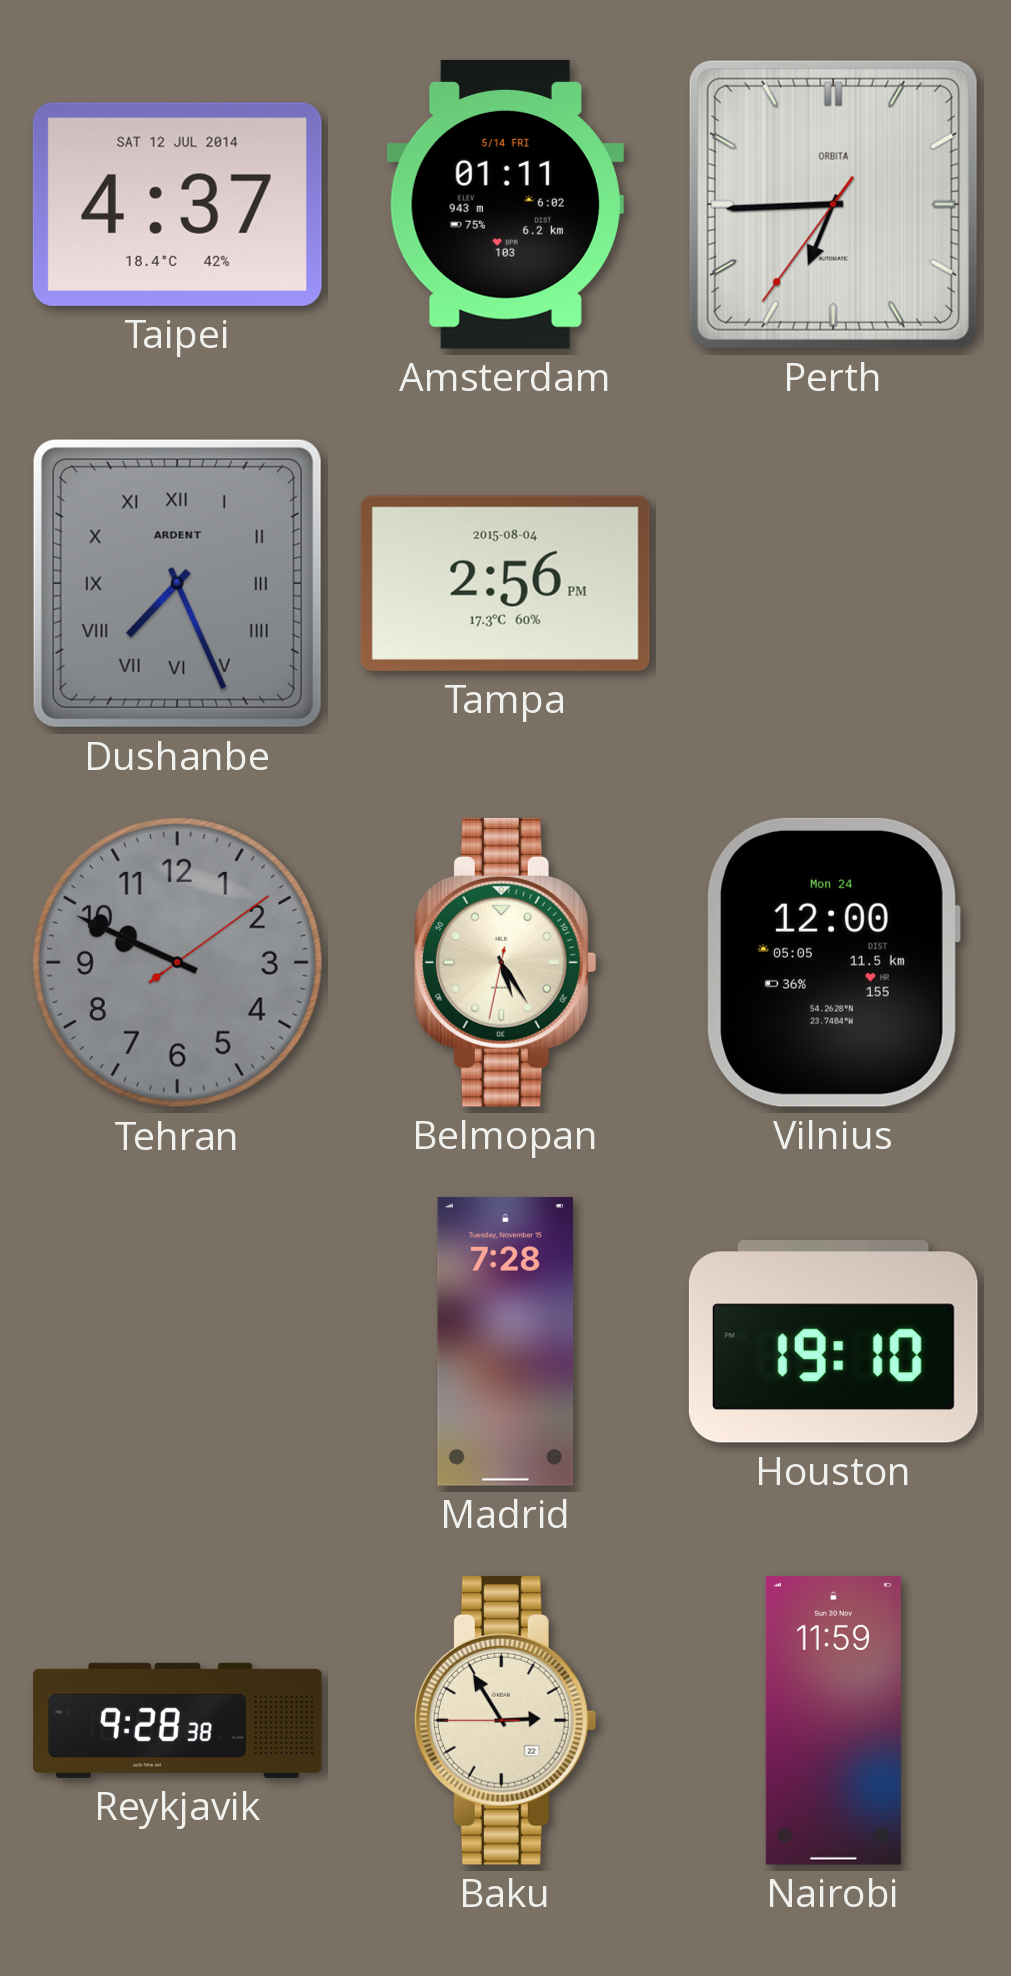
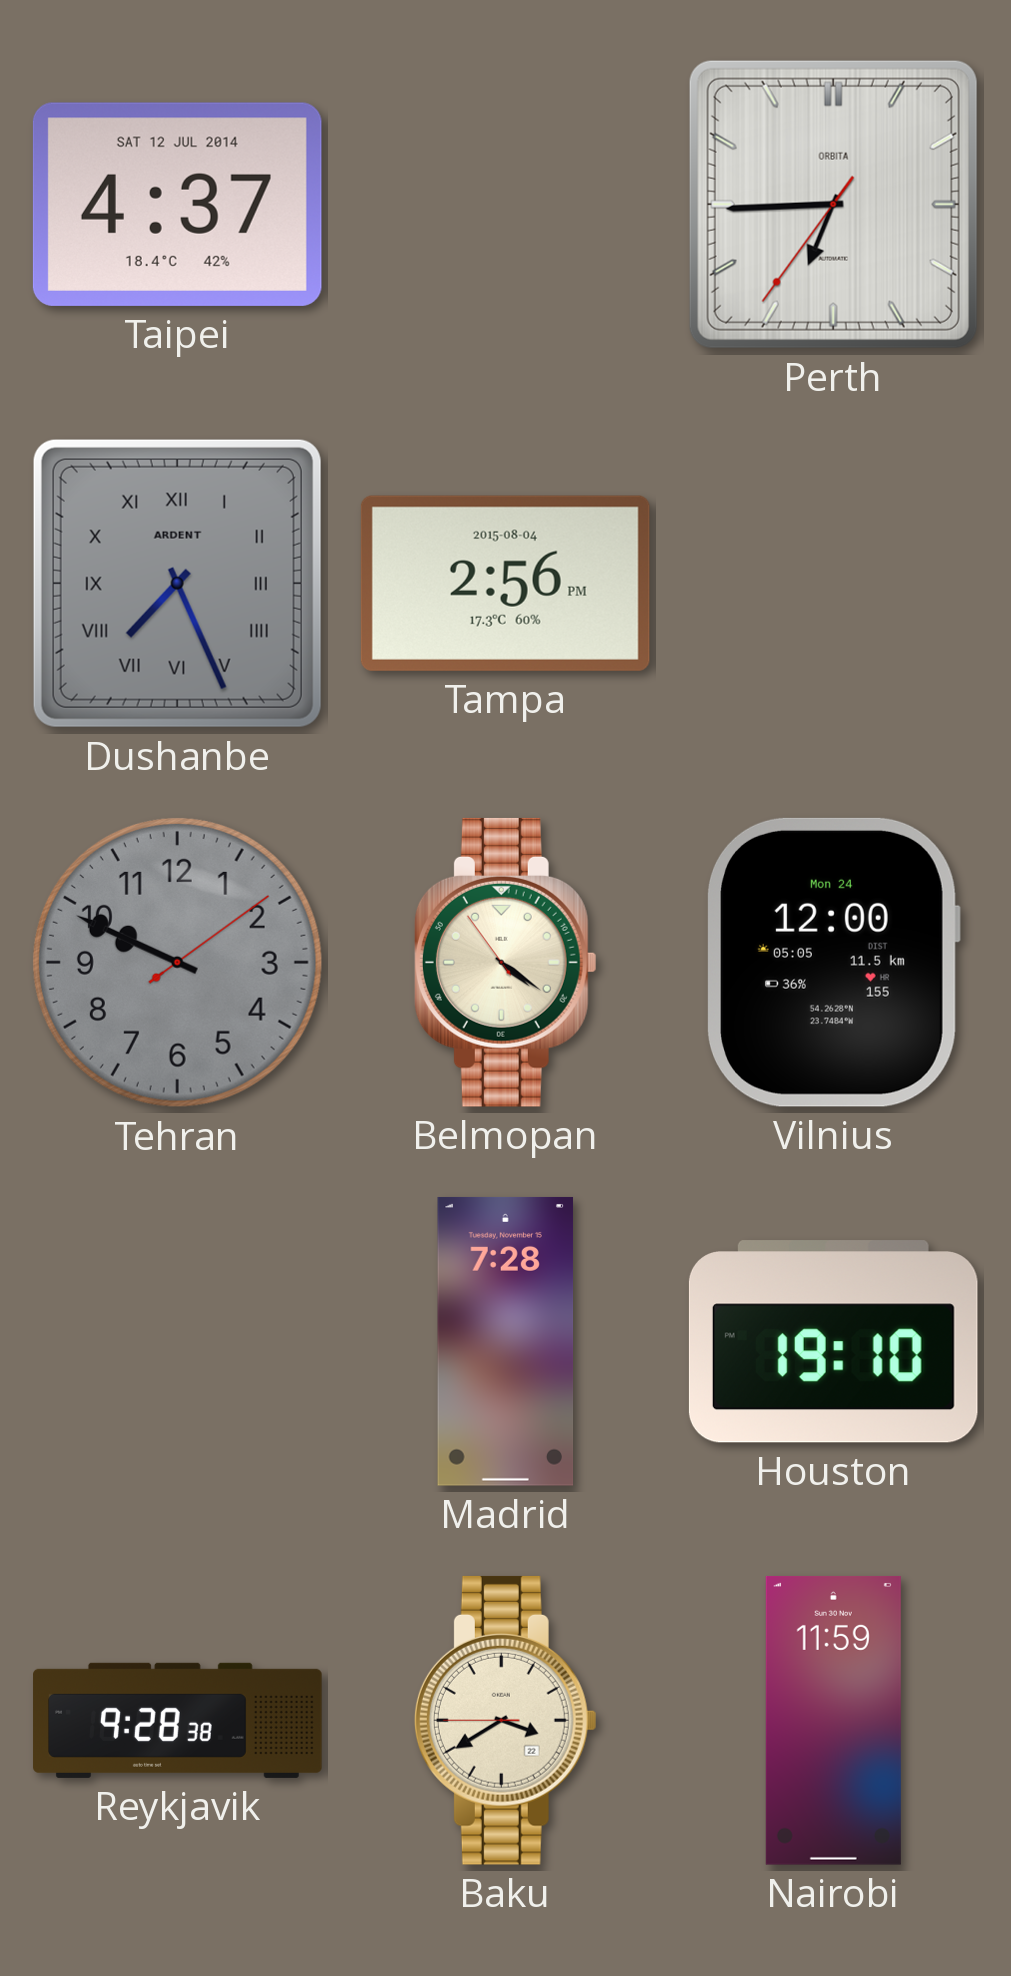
Amsterdam: 01:11 -> none
Belmopan: 5:24 -> 4:20
Baku: 2:54 -> 3:39
